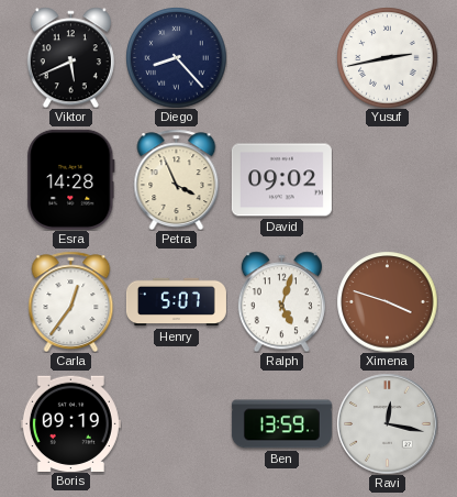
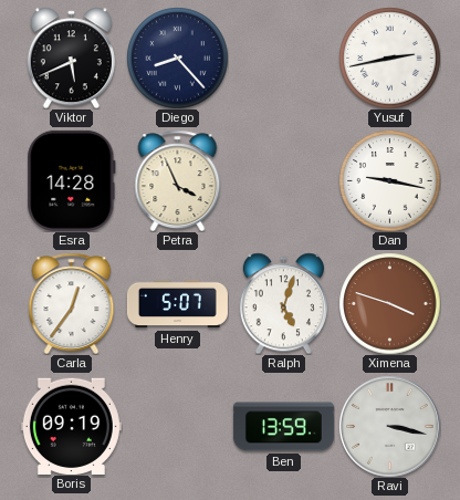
David: 09:02 -> none
Dan: none -> 9:17
Ravi: 12:17 -> 3:17
